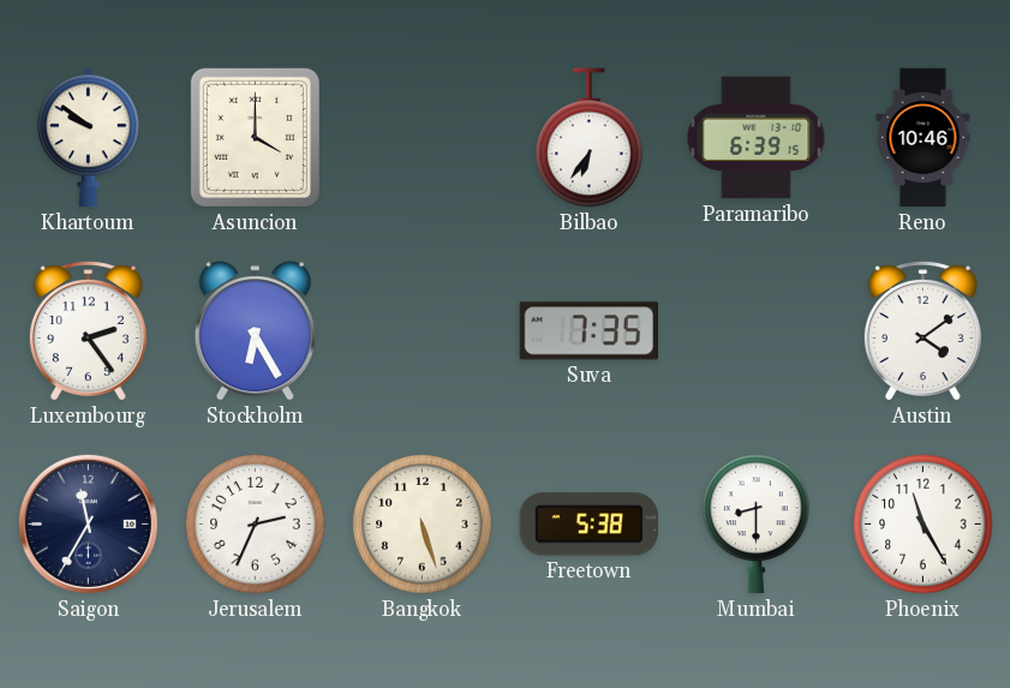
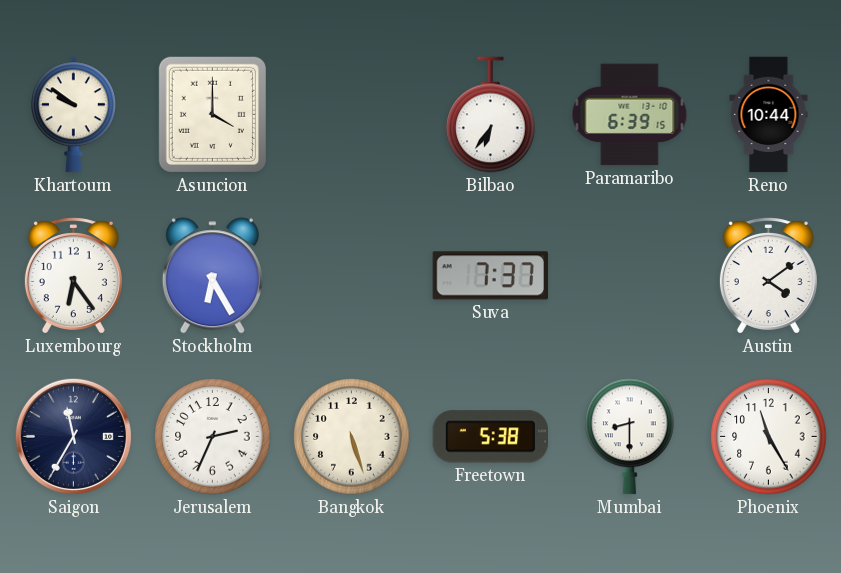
Reno: 10:46 -> 10:44
Luxembourg: 2:24 -> 6:24
Suva: 7:35 -> 7:37
